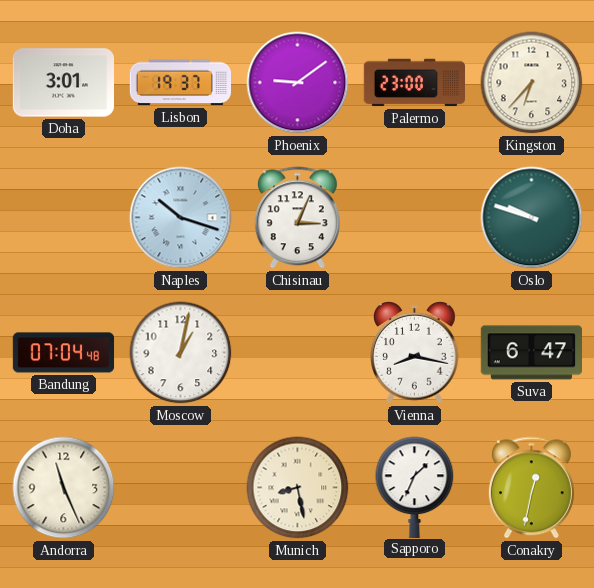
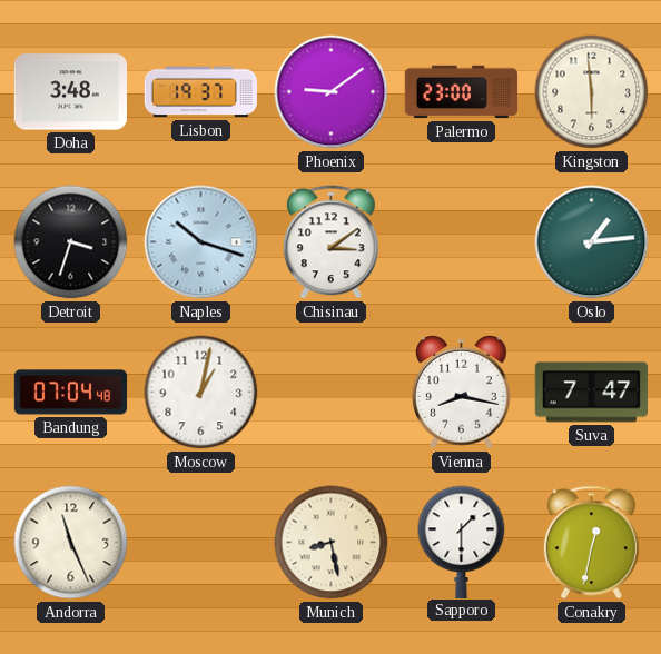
Doha: 3:01 -> 3:48
Kingston: 6:37 -> 5:59
Detroit: none -> 3:33
Chisinau: 3:04 -> 3:09
Oslo: 9:48 -> 1:14
Suva: 6:47 -> 7:47
Sapporo: 1:34 -> 1:30
